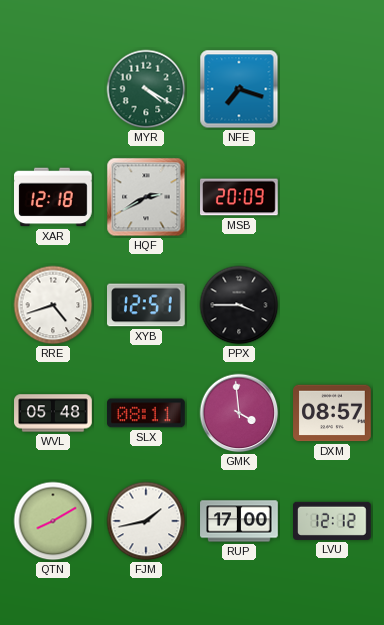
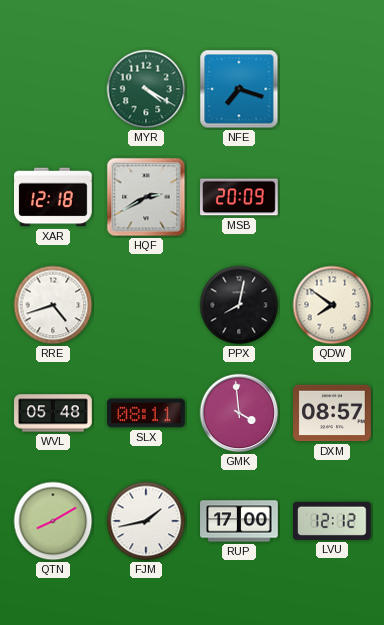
XYB: 12:51 -> none
PPX: 3:45 -> 8:02
QDW: none -> 7:51
